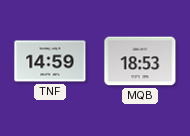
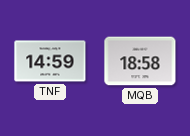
MQB: 18:53 -> 18:58
